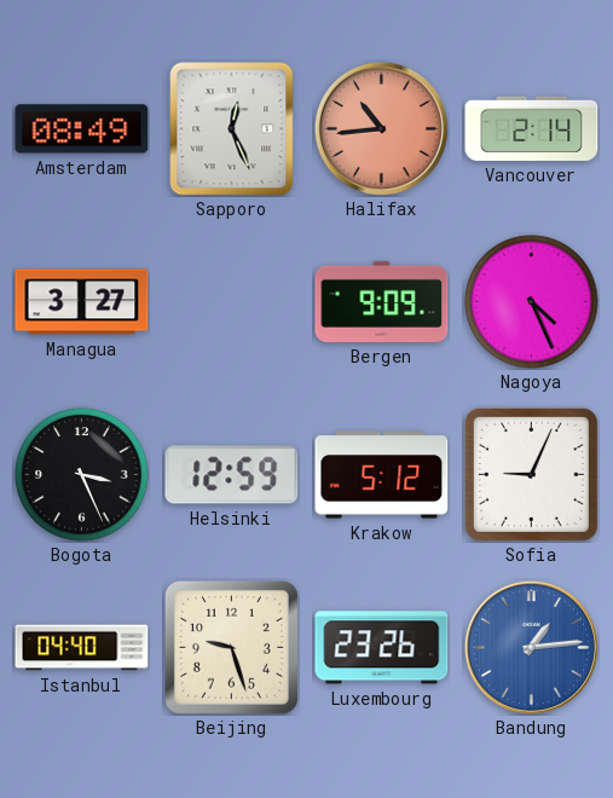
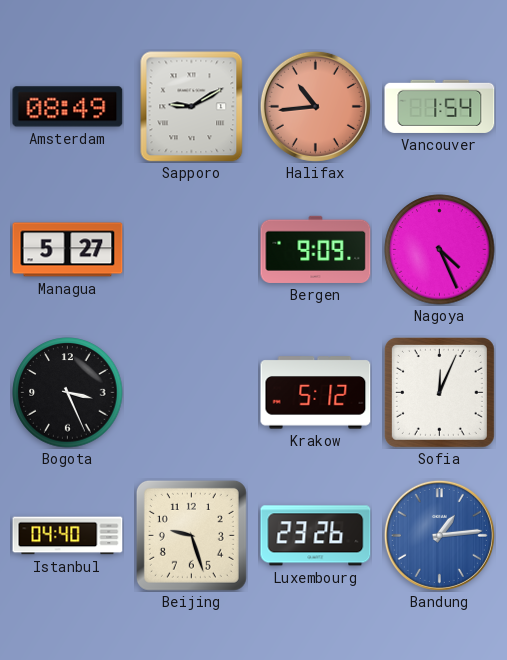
Sapporo: 12:26 -> 9:10
Vancouver: 2:14 -> 1:54
Managua: 3:27 -> 5:27
Helsinki: 12:59 -> none
Sofia: 9:04 -> 12:04
